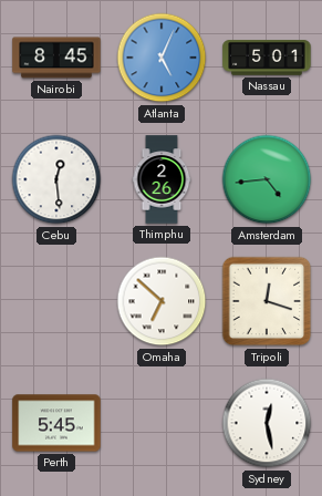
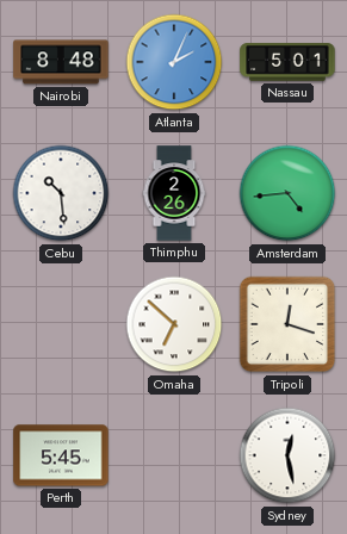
Nairobi: 8:45 -> 8:48
Atlanta: 5:04 -> 2:04
Cebu: 12:29 -> 10:29
